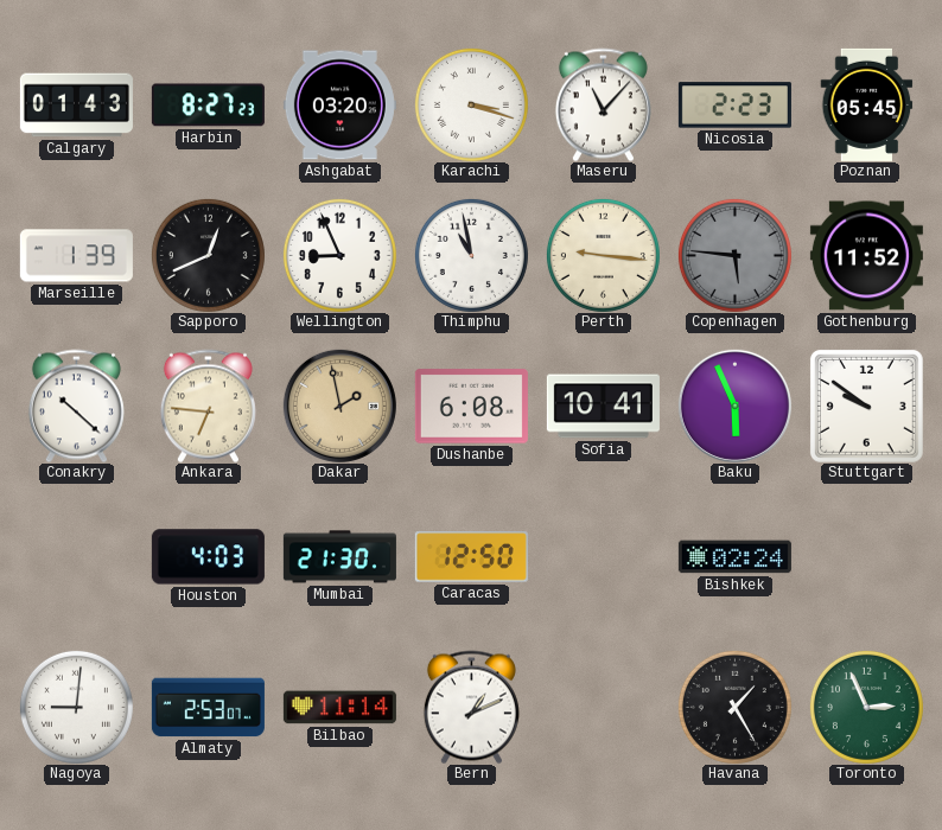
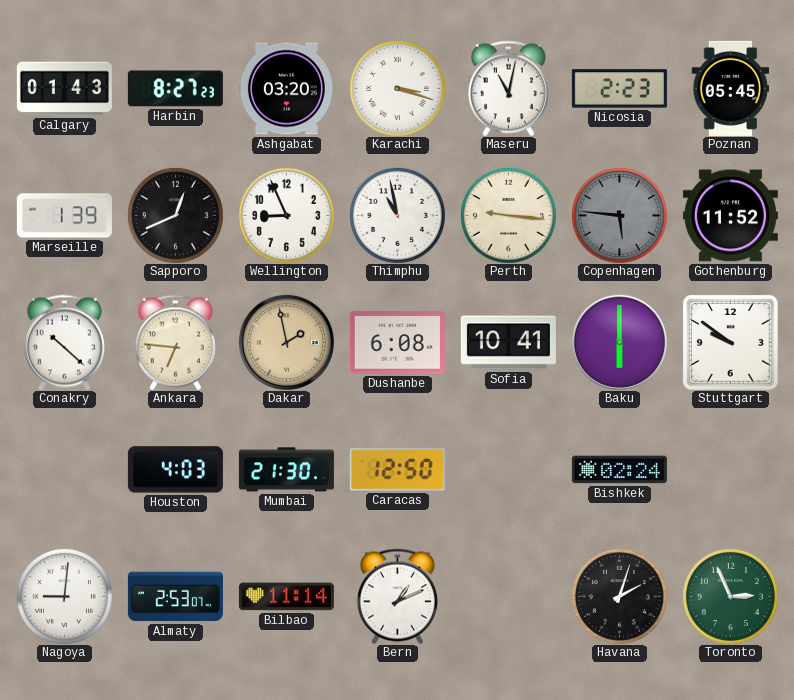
Maseru: 11:07 -> 11:02
Baku: 5:56 -> 6:00
Havana: 1:25 -> 2:03
